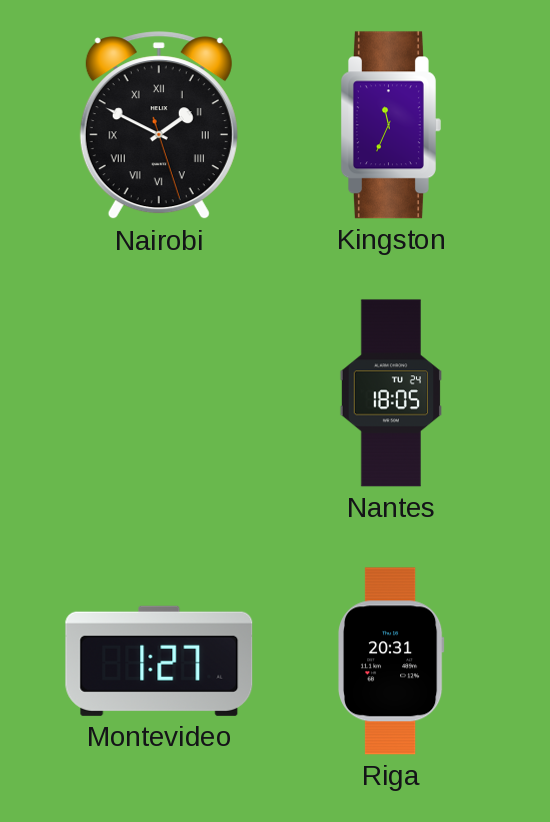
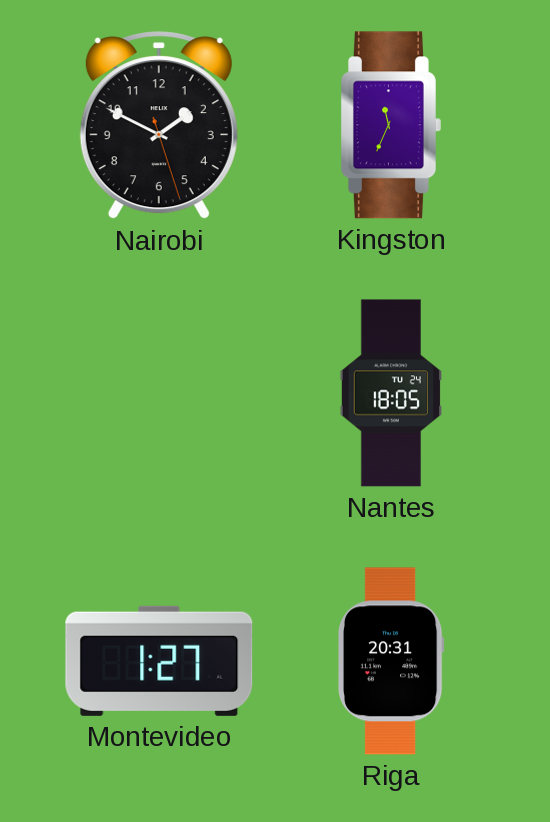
Nairobi numerals: Roman -> Arabic
